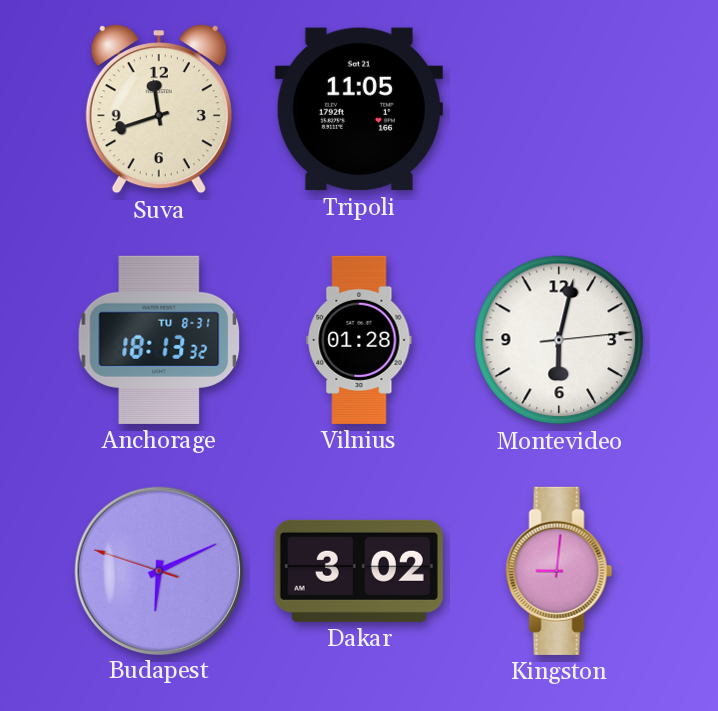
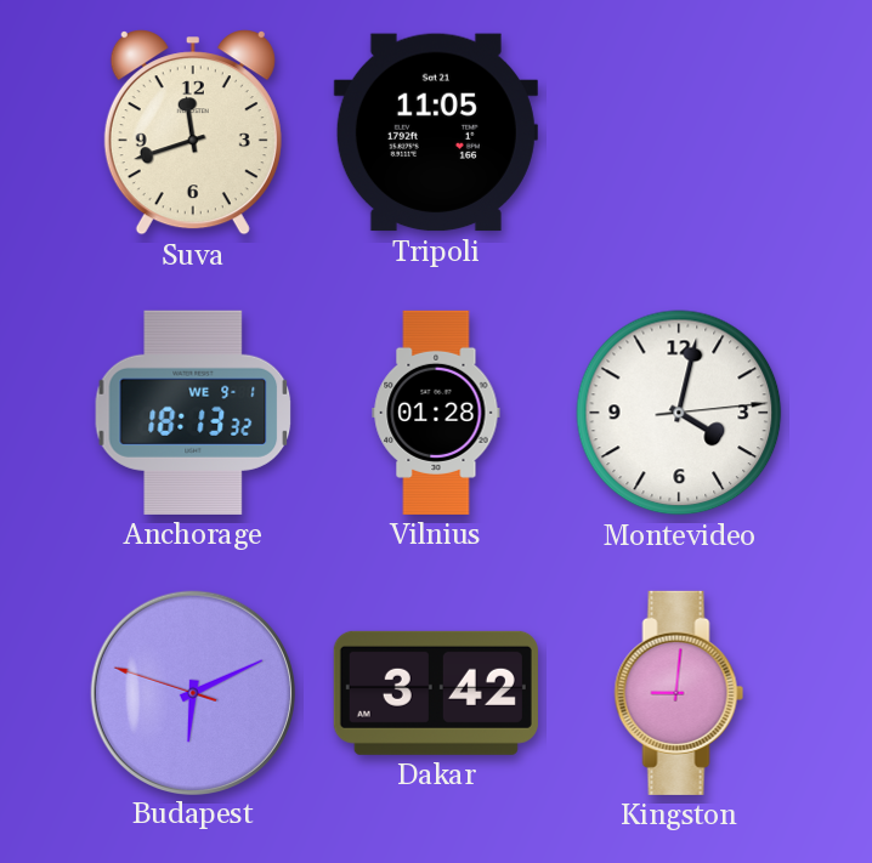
Anchorage date: TU 8-31 -> WE 9-1
Montevideo: 6:02 -> 4:02
Dakar: 3:02 -> 3:42
